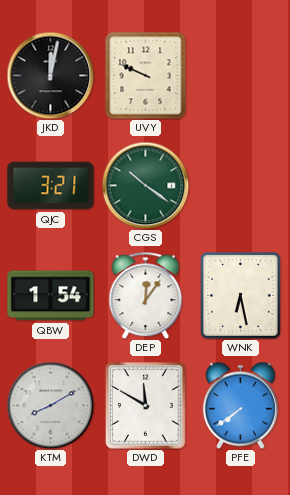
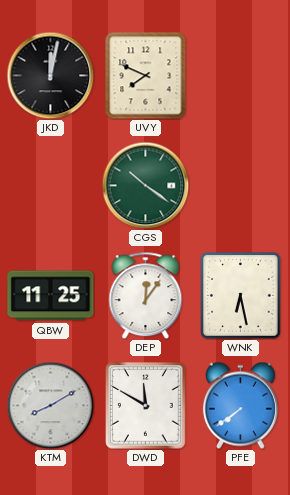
UVY: 9:49 -> 7:49
QJC: 3:21 -> none
QBW: 1:54 -> 11:25
